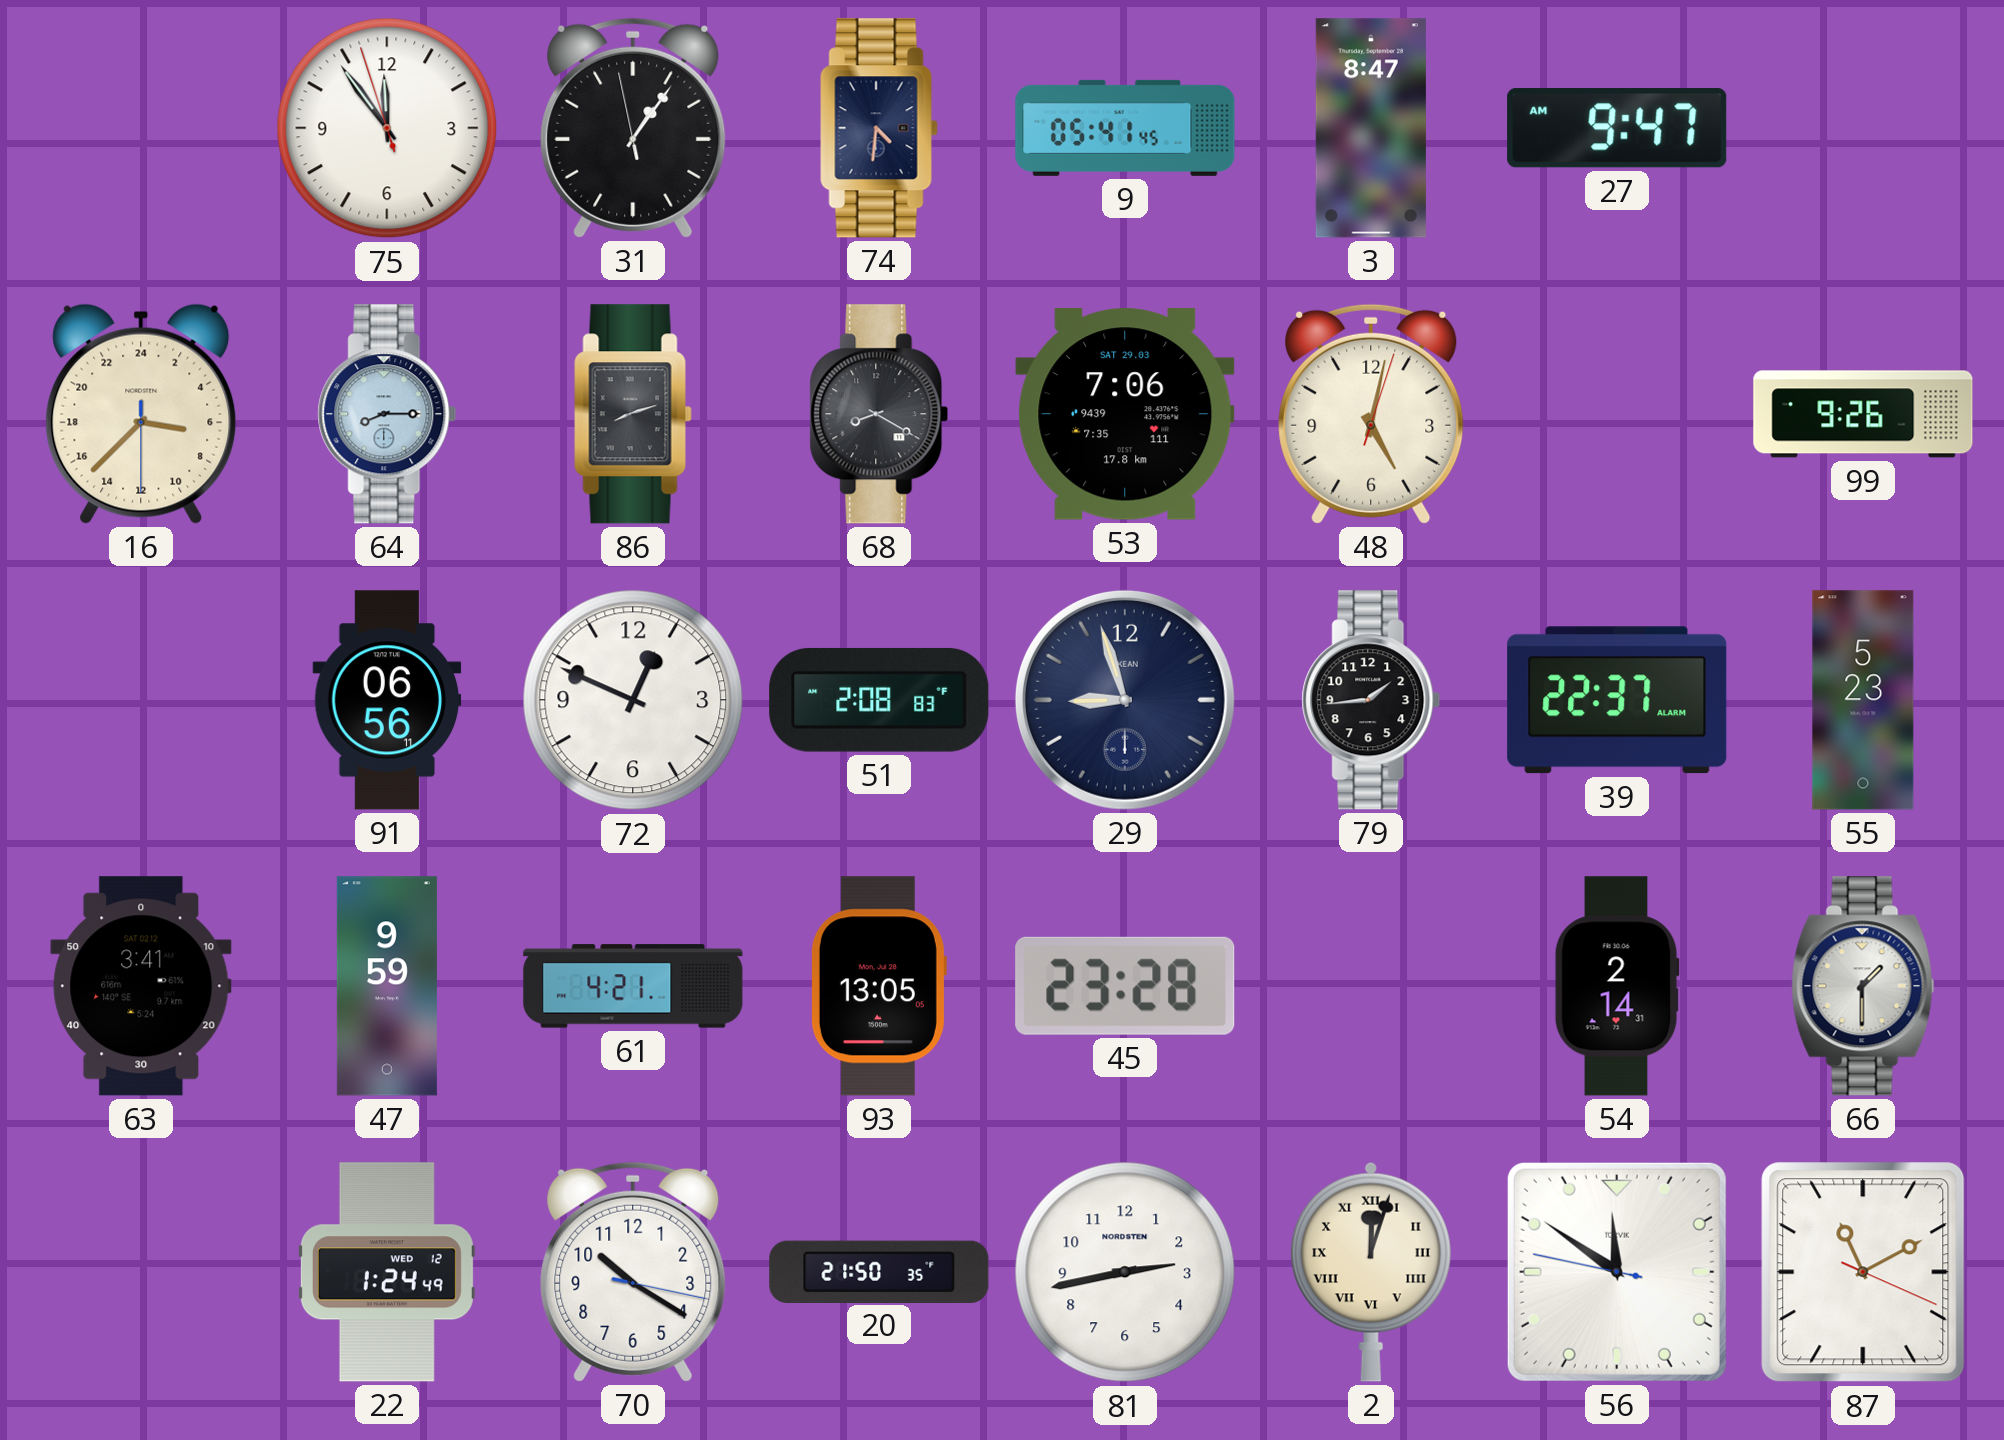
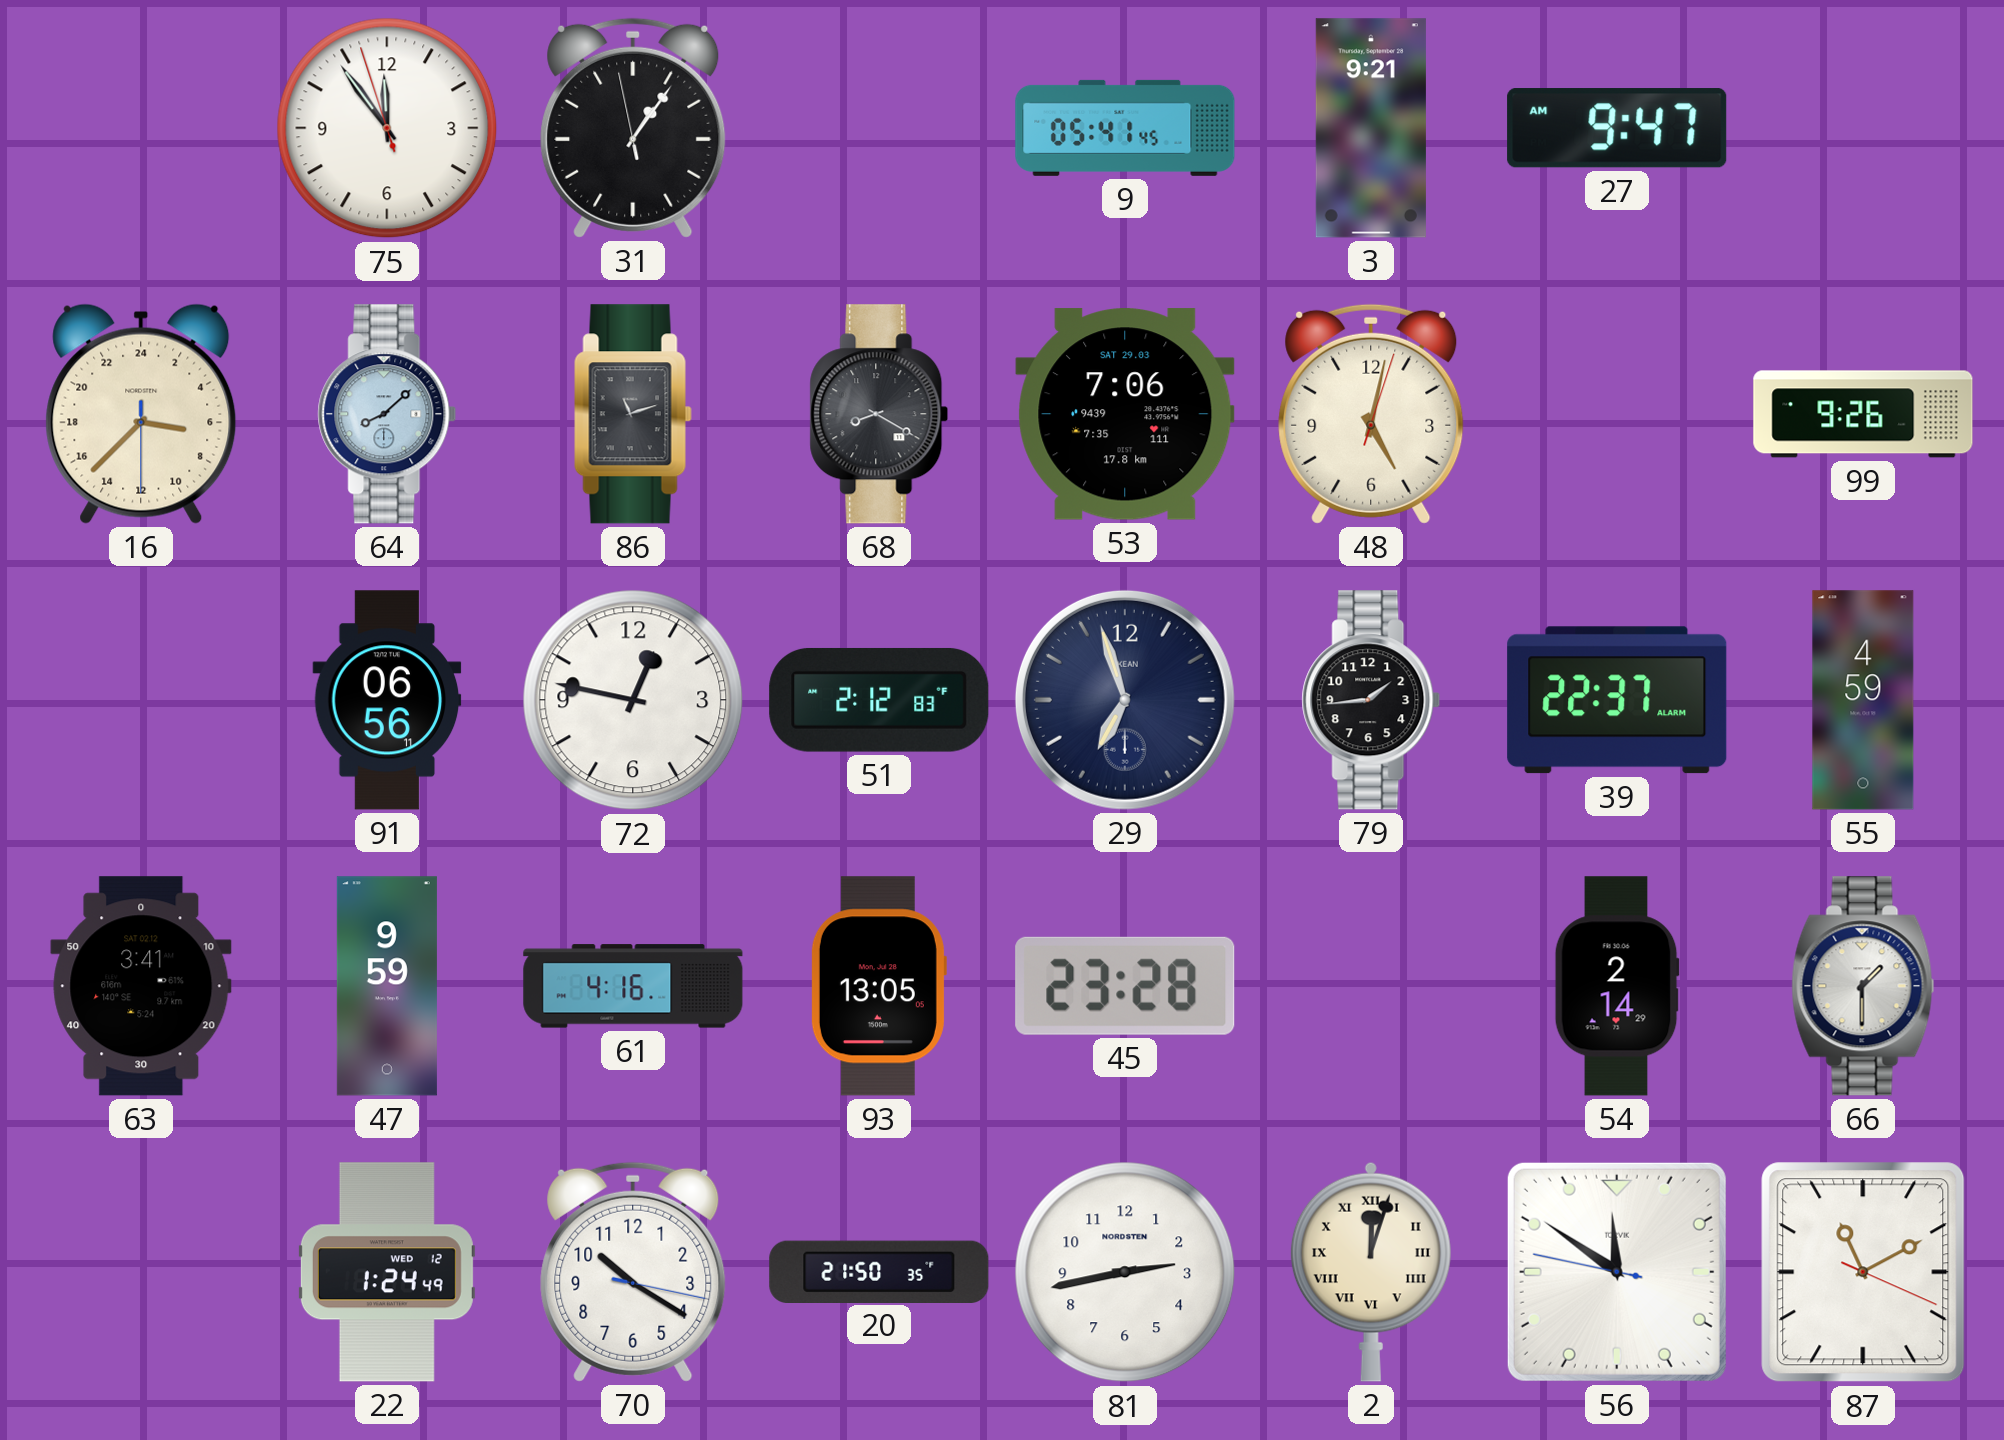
74: 4:31 -> none
3: 8:47 -> 9:21
64: 8:15 -> 8:08
86: 8:12 -> 11:12
72: 12:49 -> 12:47
51: 2:08 -> 2:12
29: 8:57 -> 6:57
55: 5:23 -> 4:59
61: 4:21 -> 4:16
54: 2:14:31 -> 2:14:29
